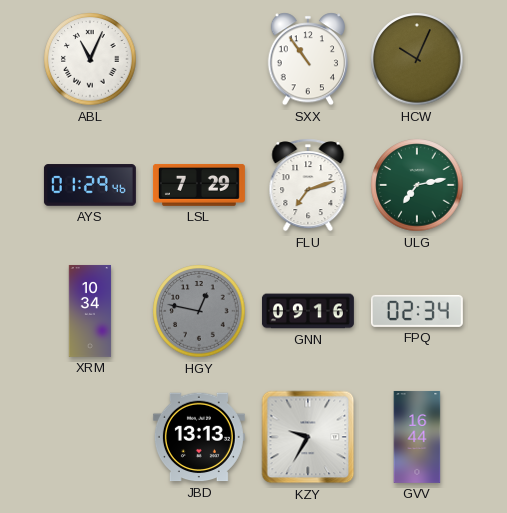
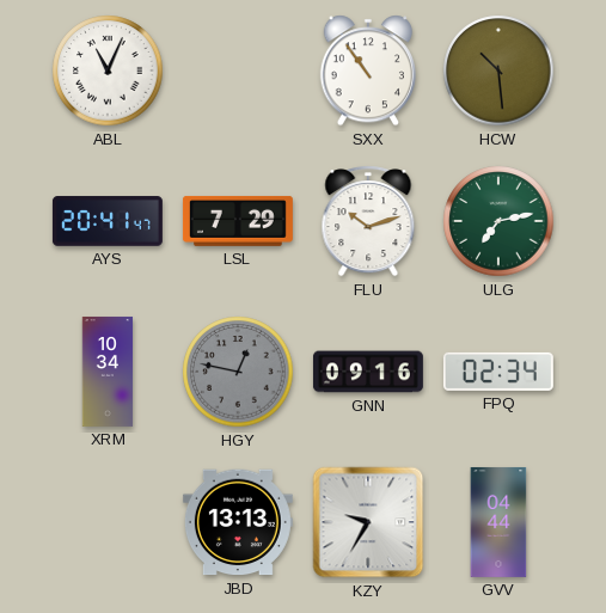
HCW: 10:04 -> 10:29
AYS: 01:29 -> 20:41
FLU: 7:12 -> 10:12
GVV: 16:44 -> 04:44
